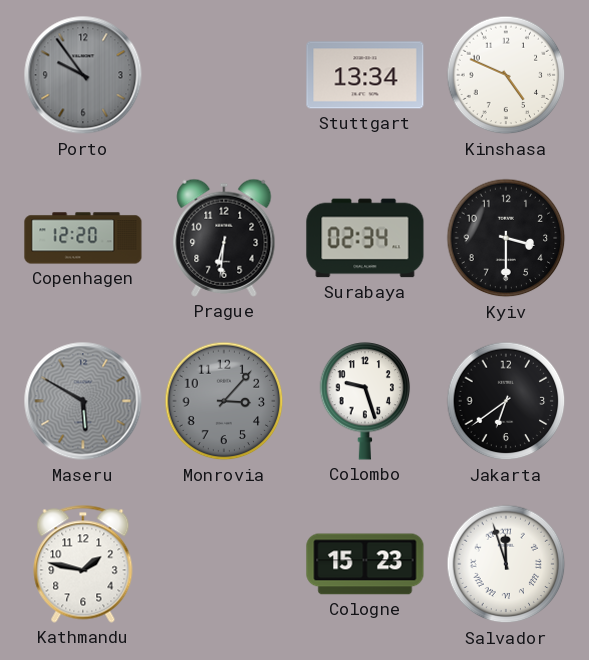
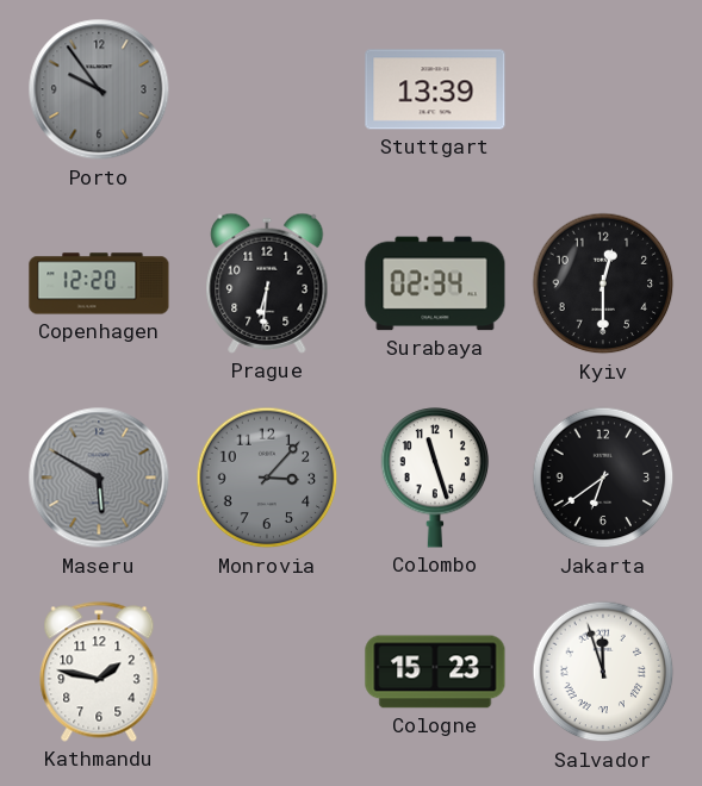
Stuttgart: 13:34 -> 13:39
Kinshasa: 4:49 -> none
Kyiv: 3:30 -> 12:30
Colombo: 9:27 -> 11:27
